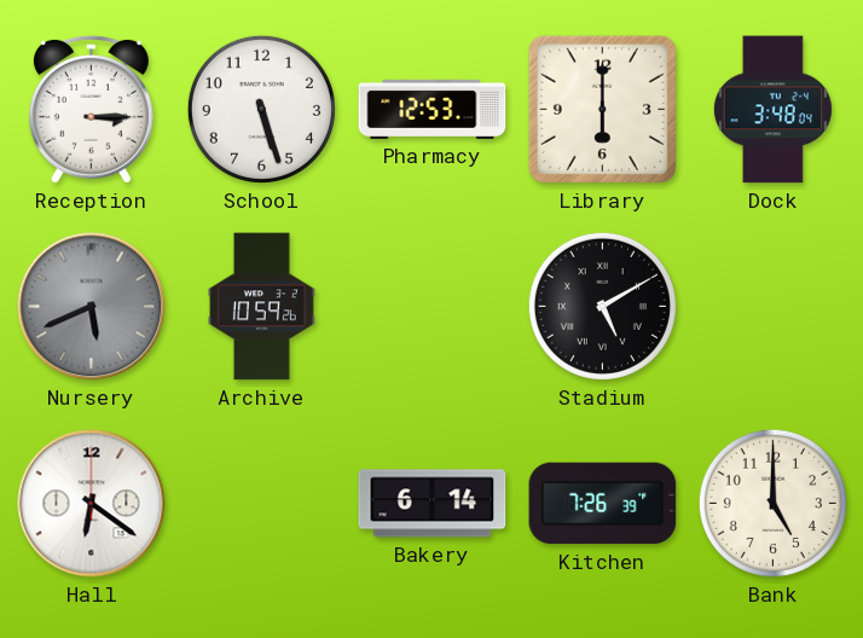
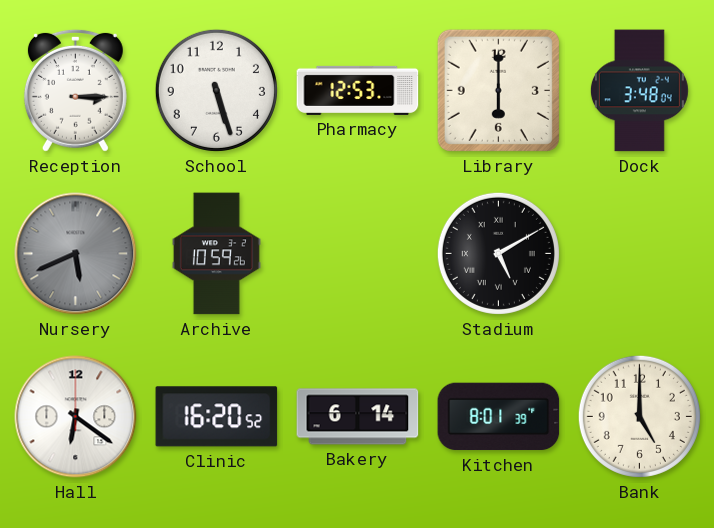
Clinic: none -> 16:20
Kitchen: 7:26 -> 8:01
